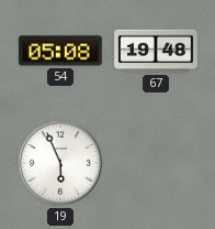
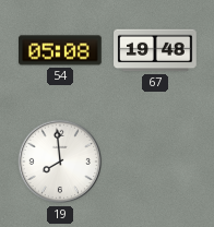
19: 5:56 -> 7:59
